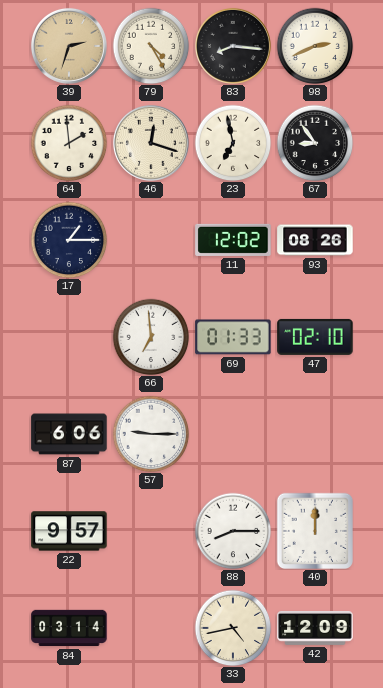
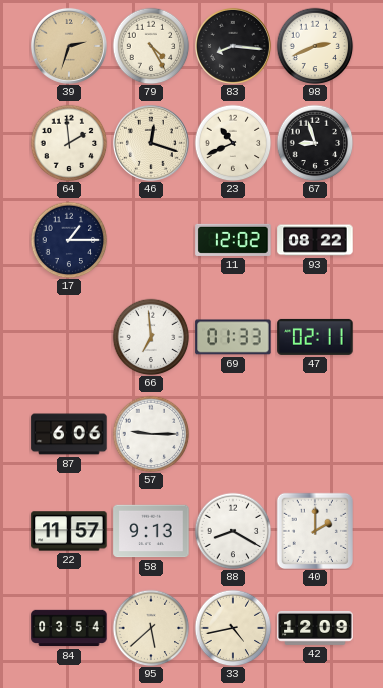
23: 6:58 -> 10:41
67: 8:54 -> 8:57
93: 08:26 -> 08:22
47: 02:10 -> 02:11
22: 9:57 -> 11:57
58: none -> 9:13
88: 8:15 -> 8:20
40: 12:00 -> 2:00
84: 03:14 -> 03:54
95: none -> 5:38
